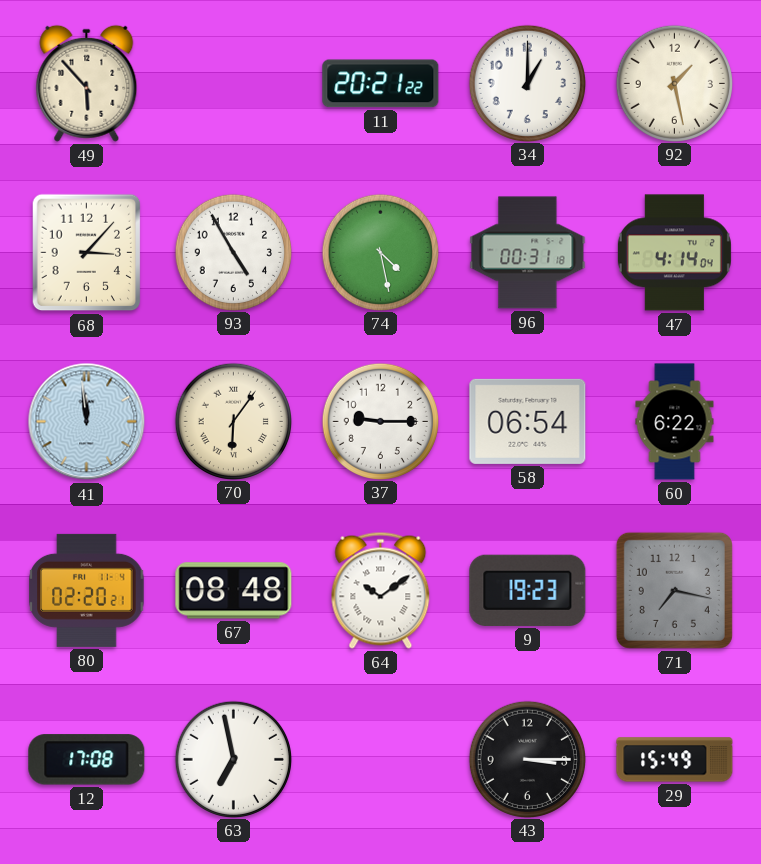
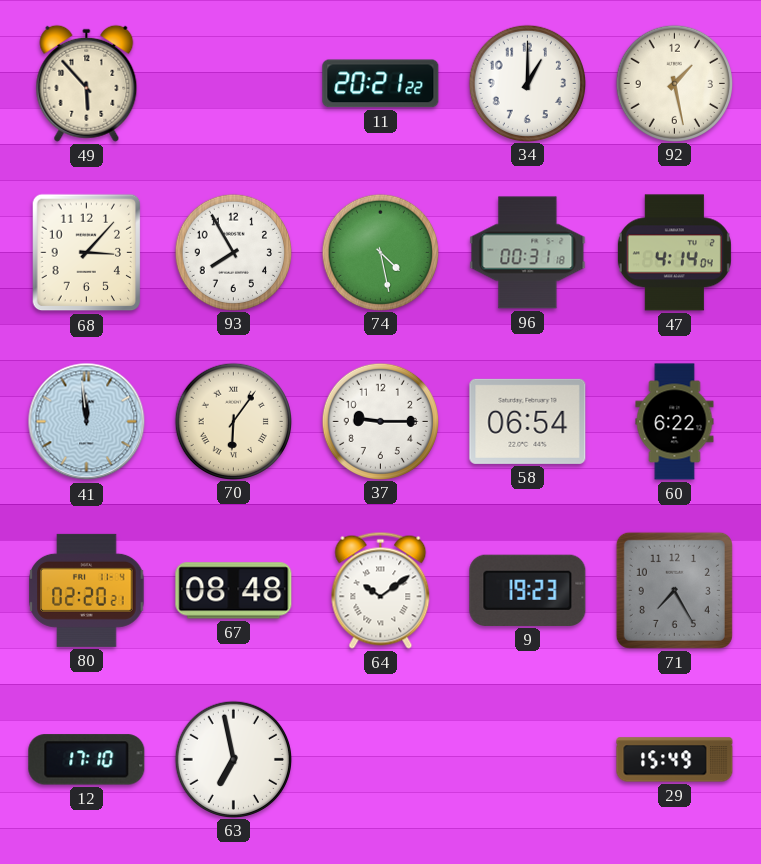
93: 4:55 -> 7:55
71: 7:17 -> 7:25
12: 17:08 -> 17:10
43: 3:15 -> none
